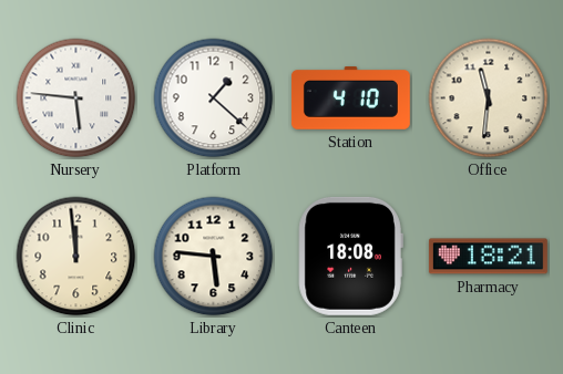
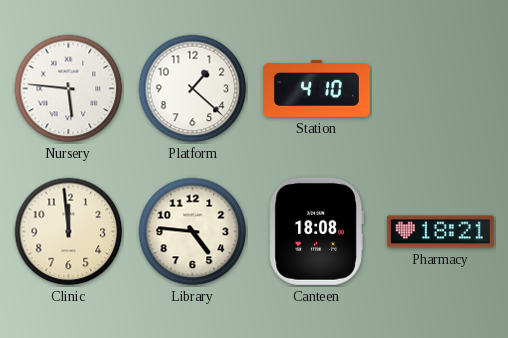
Office: 11:31 -> none
Library: 5:46 -> 4:46
